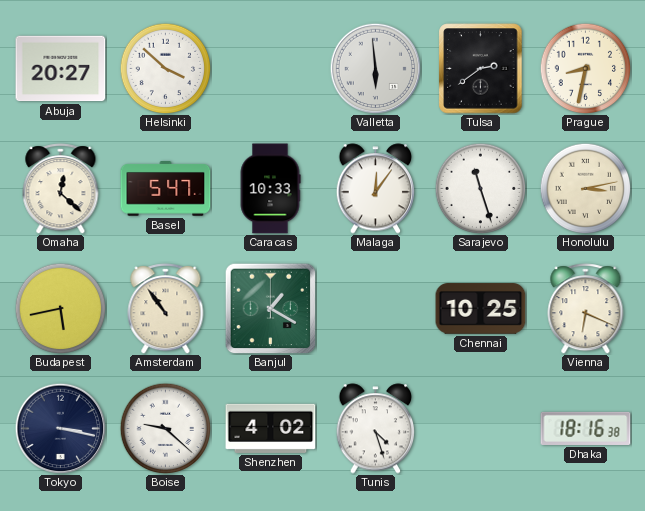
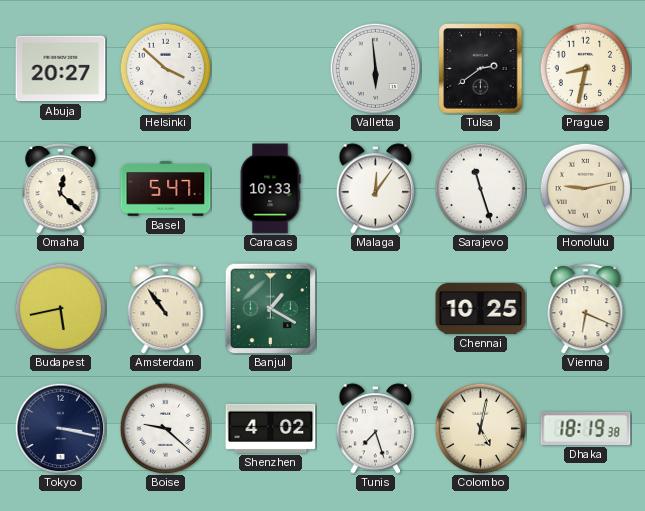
Honolulu: 3:13 -> 9:13
Tunis: 4:27 -> 7:27
Colombo: none -> 5:02
Dhaka: 18:16 -> 18:19
